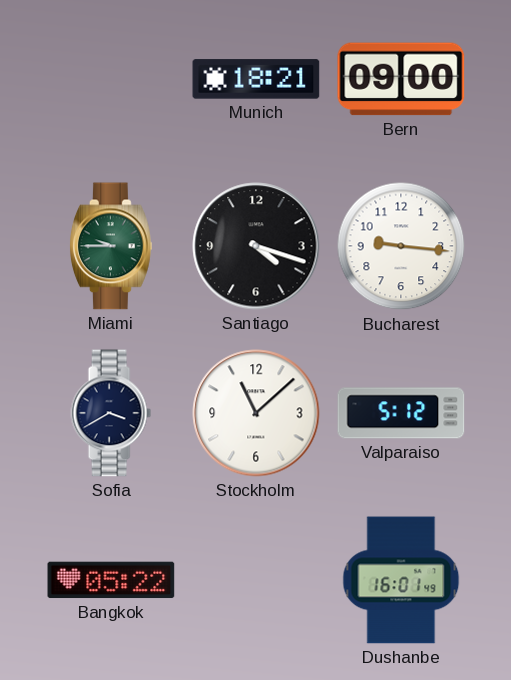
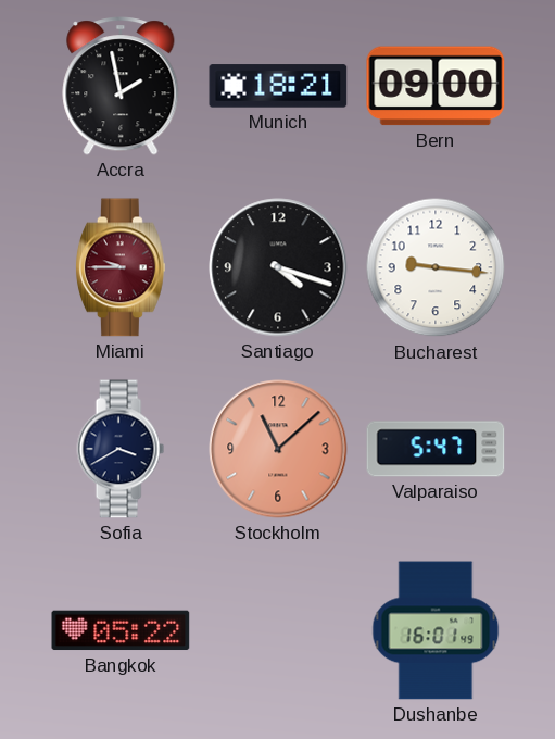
Accra: none -> 1:58
Miami dial: green -> burgundy
Stockholm dial: white -> salmon
Valparaiso: 5:12 -> 5:47
